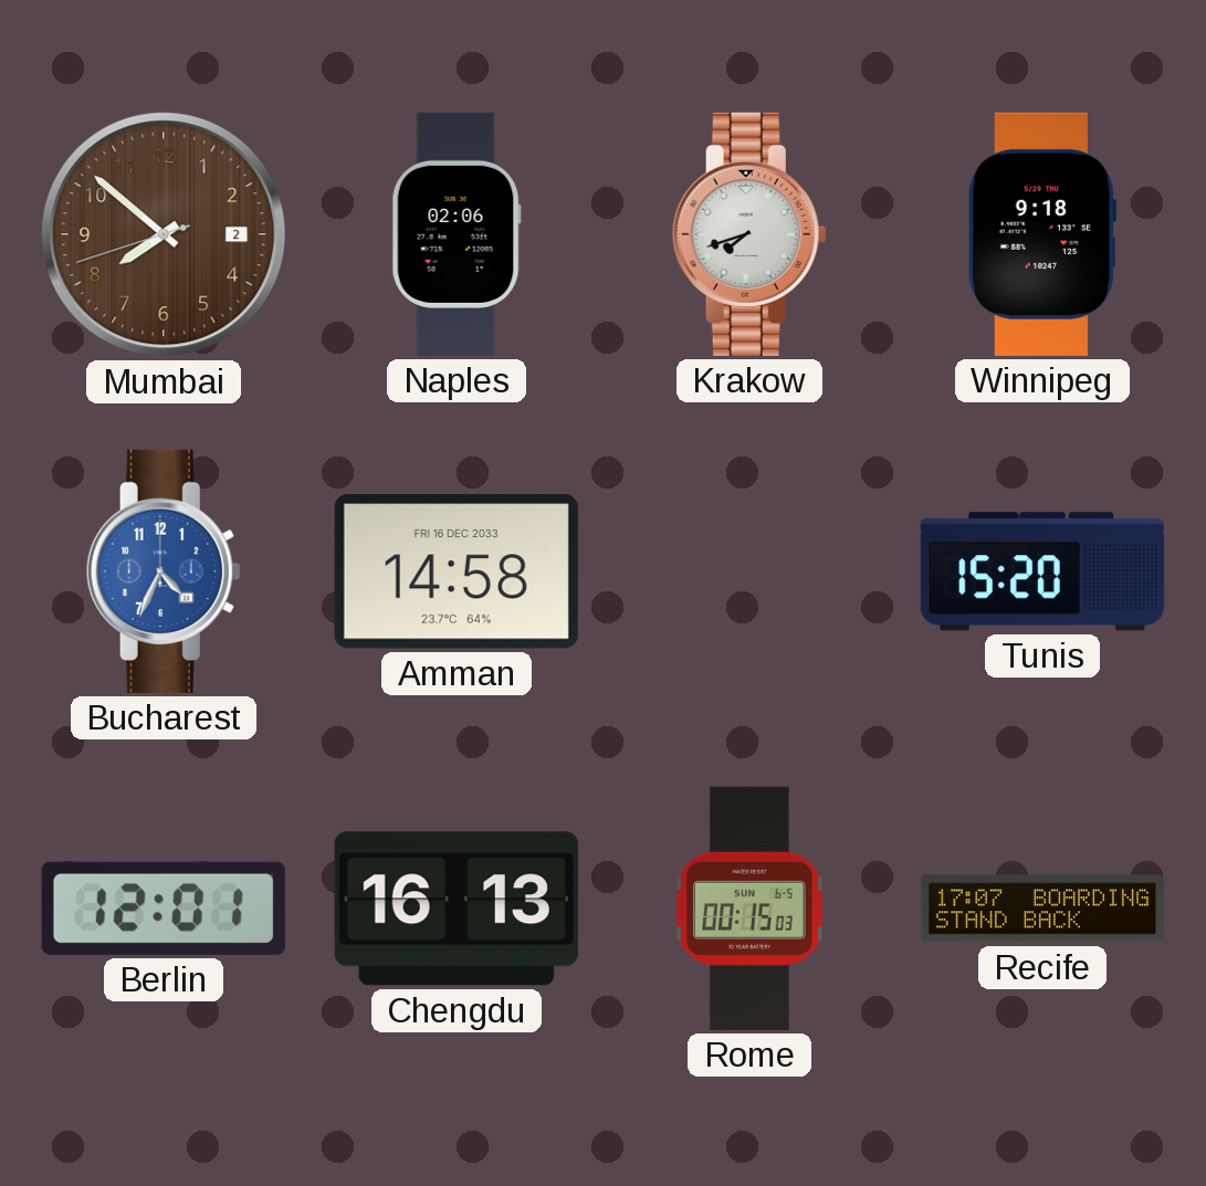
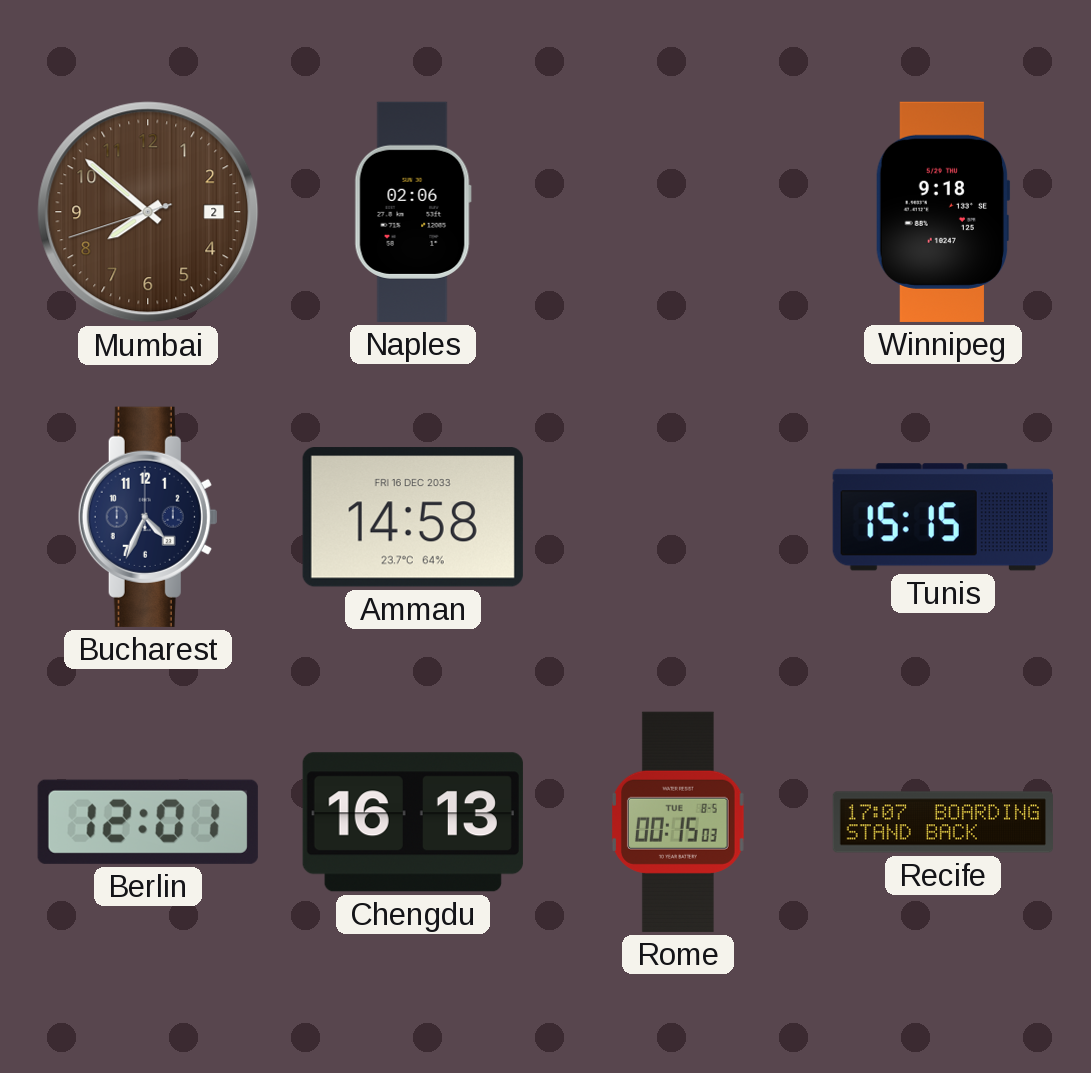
Krakow: 7:42 -> none
Bucharest dial: blue -> navy
Tunis: 15:20 -> 15:15
Rome date: SUN 6-5 -> TUE 8-5
